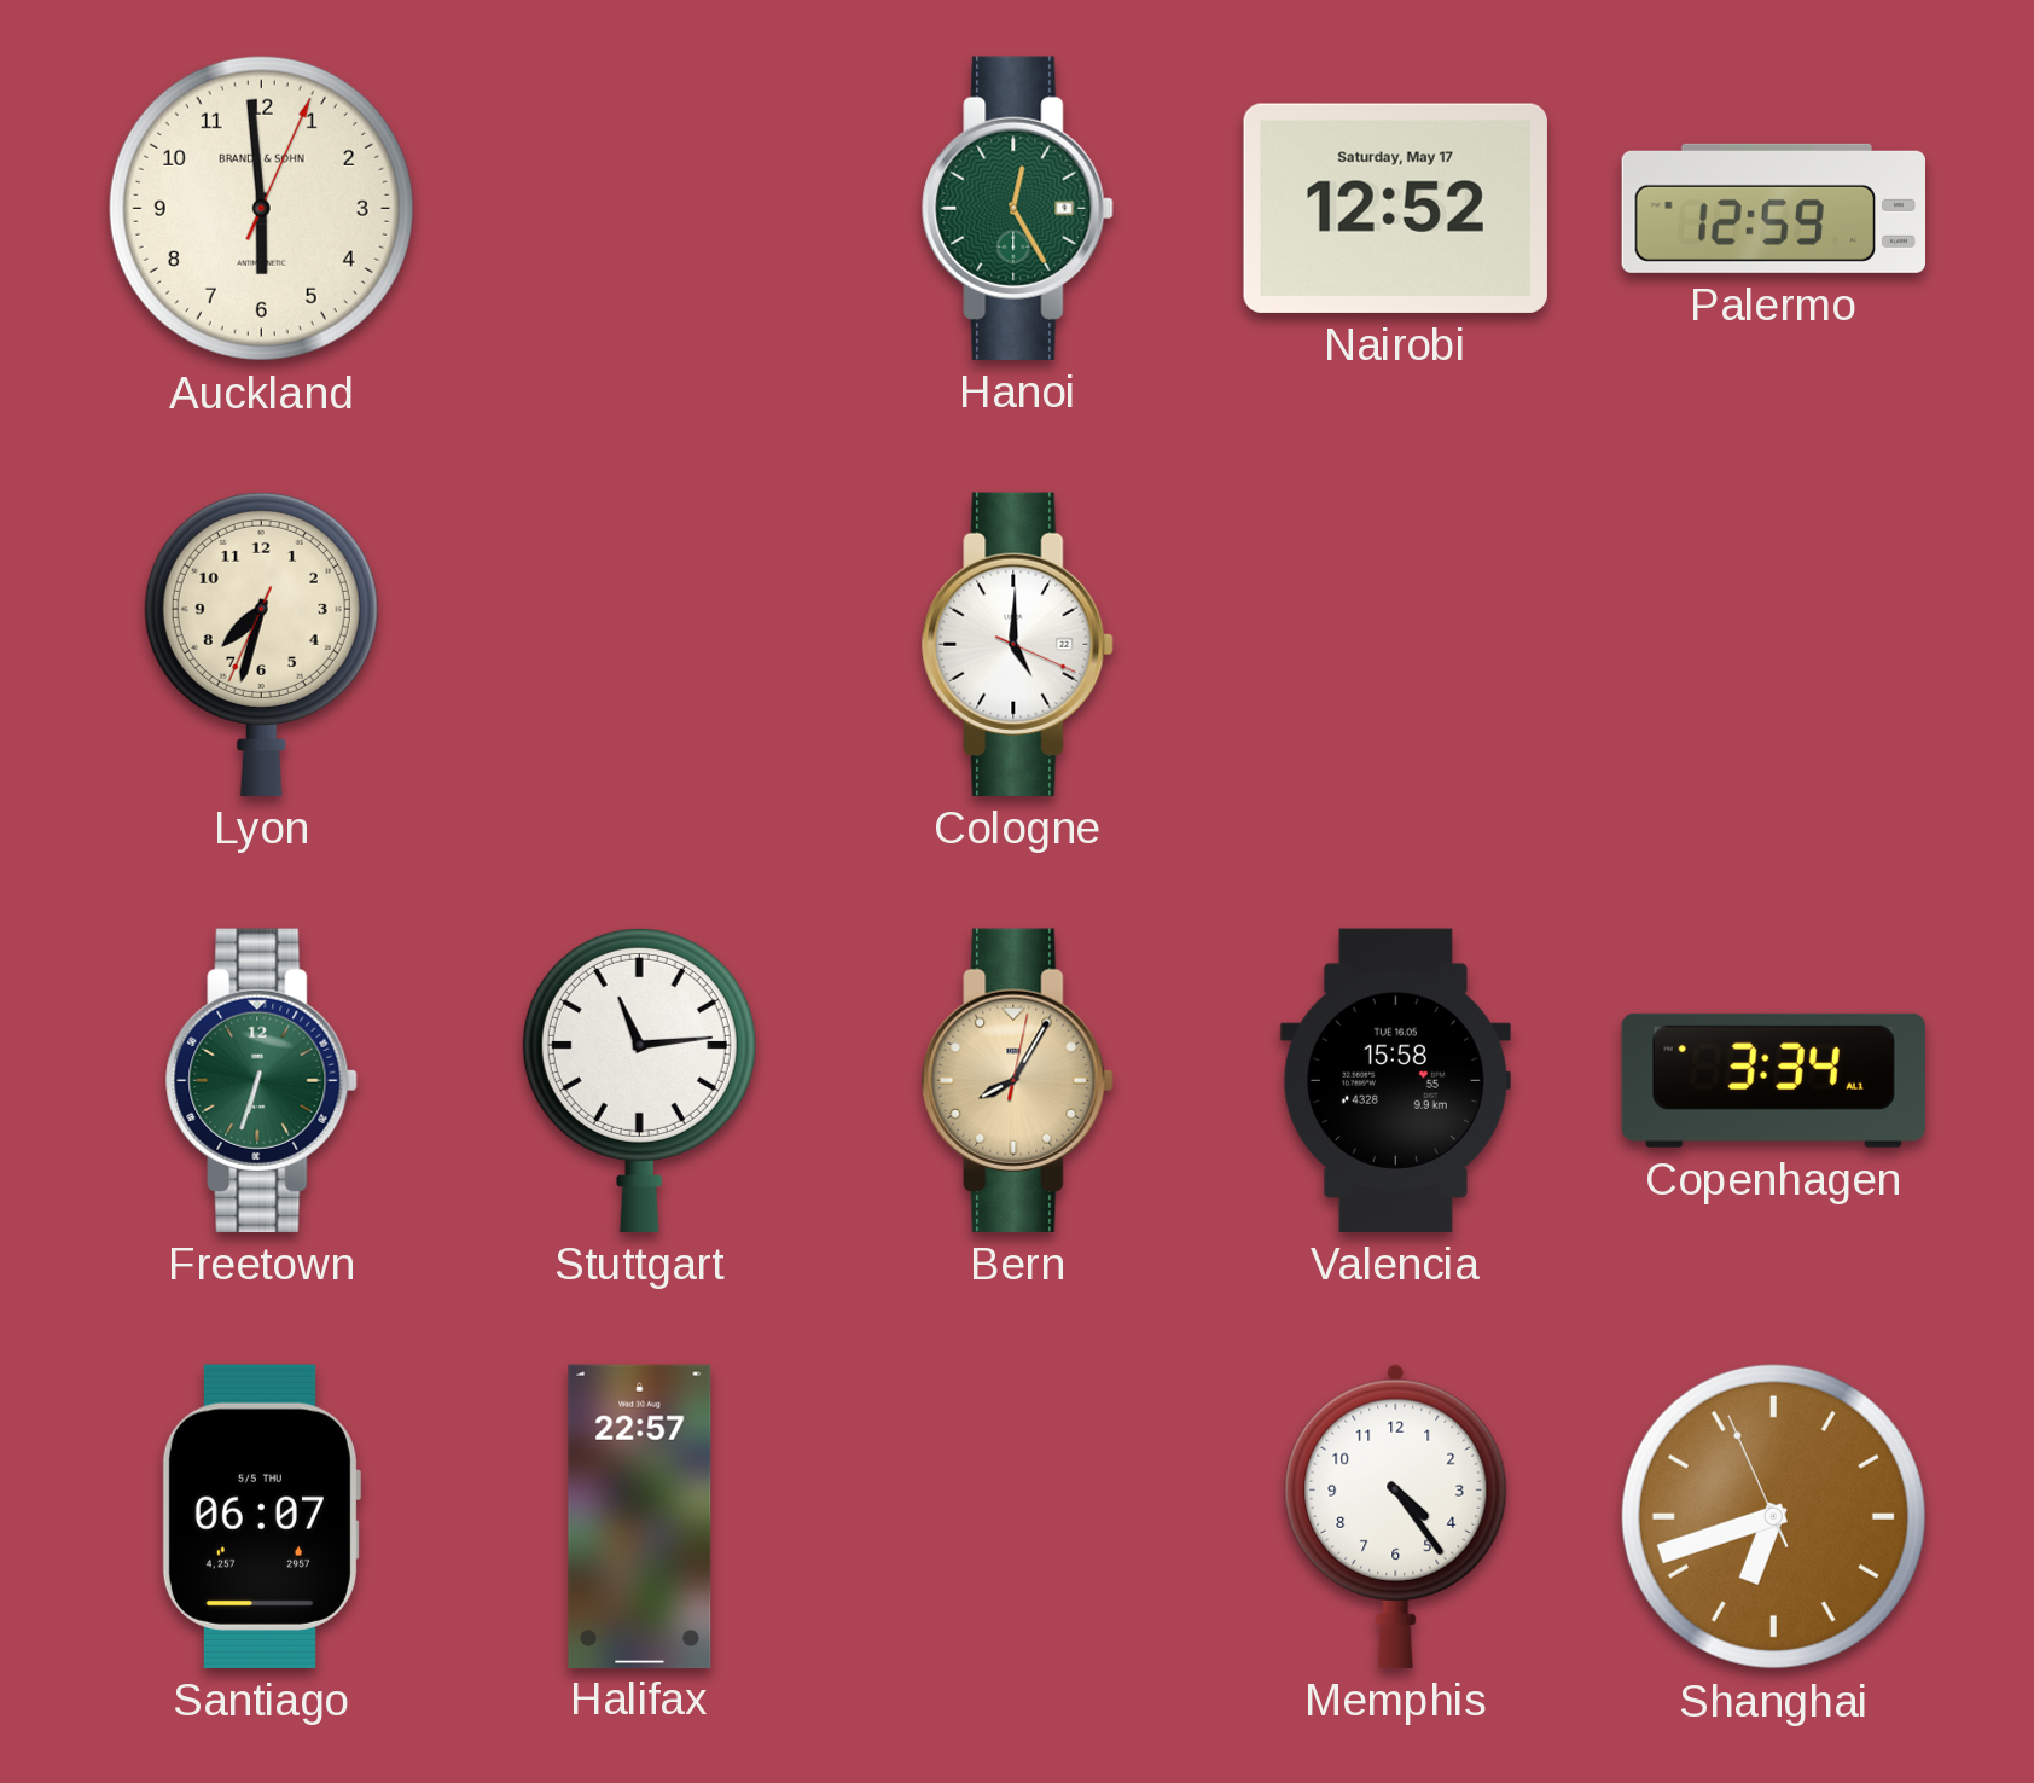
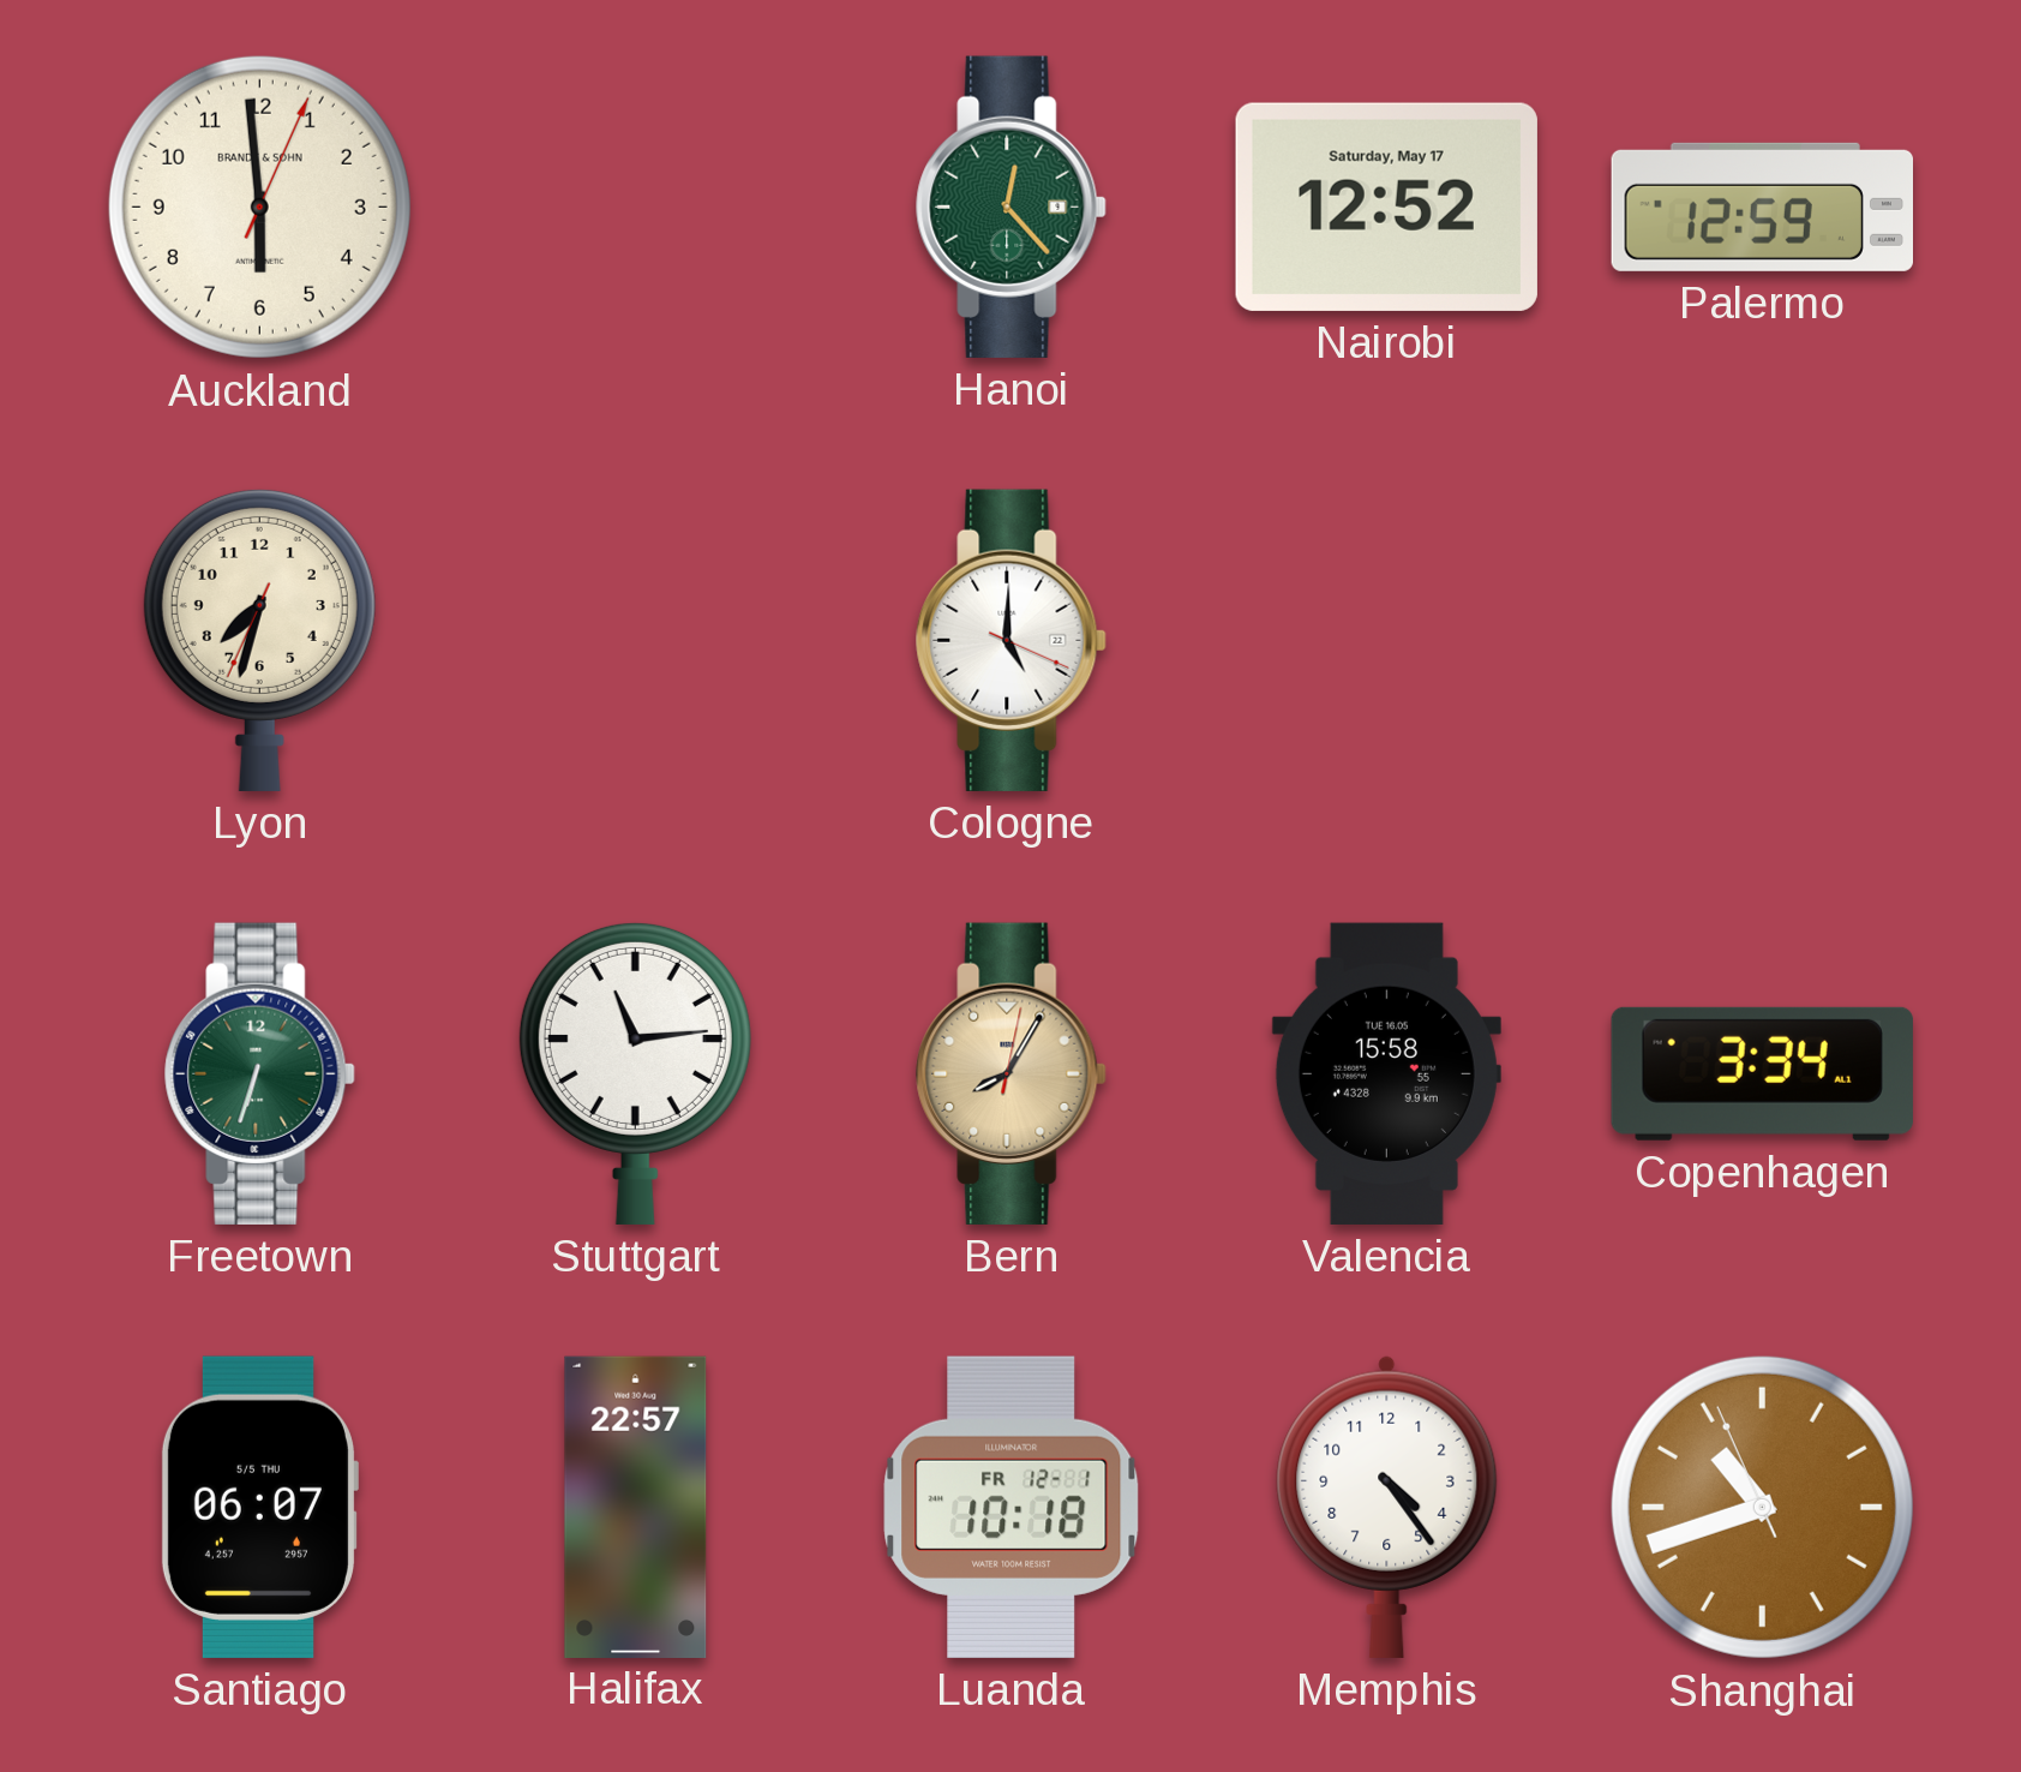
Hanoi: 12:25 -> 12:23
Luanda: none -> 10:18
Shanghai: 6:41 -> 10:41
